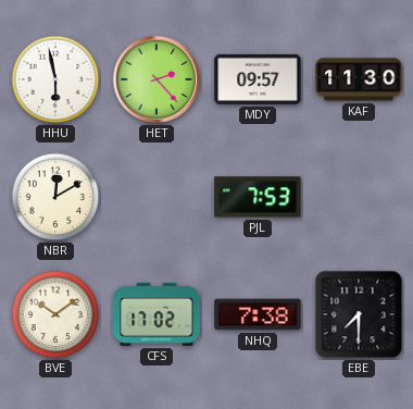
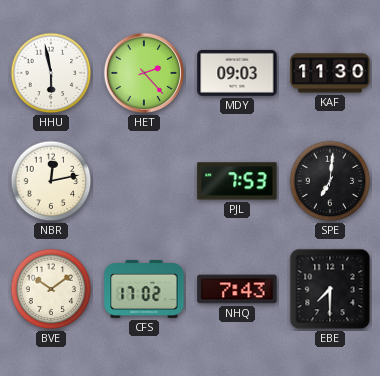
MDY: 09:57 -> 09:03
NBR: 12:10 -> 12:13
SPE: none -> 7:01
NHQ: 7:38 -> 7:43
